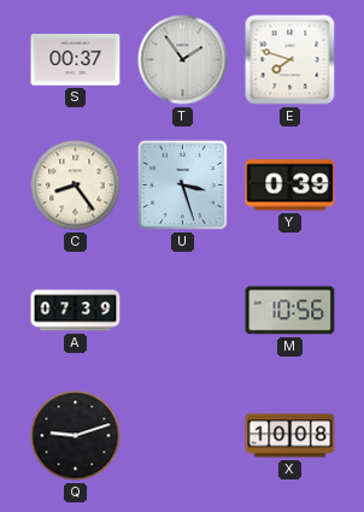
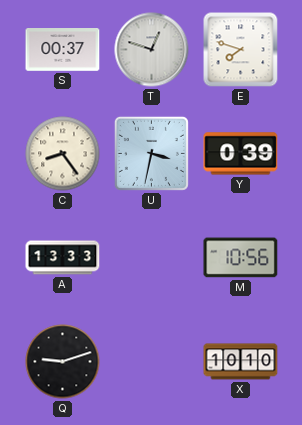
T: 1:54 -> 12:48
U: 3:27 -> 3:32
A: 07:39 -> 13:33
X: 10:08 -> 10:10
